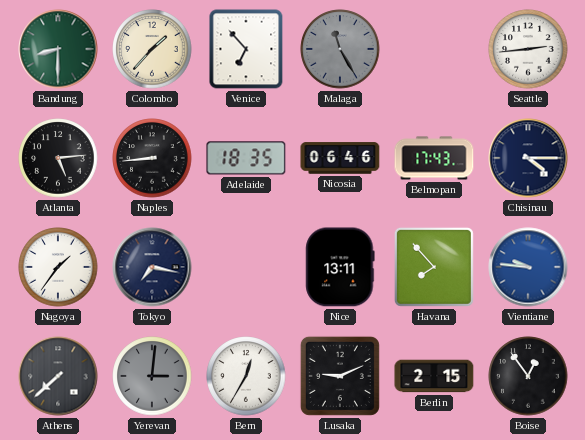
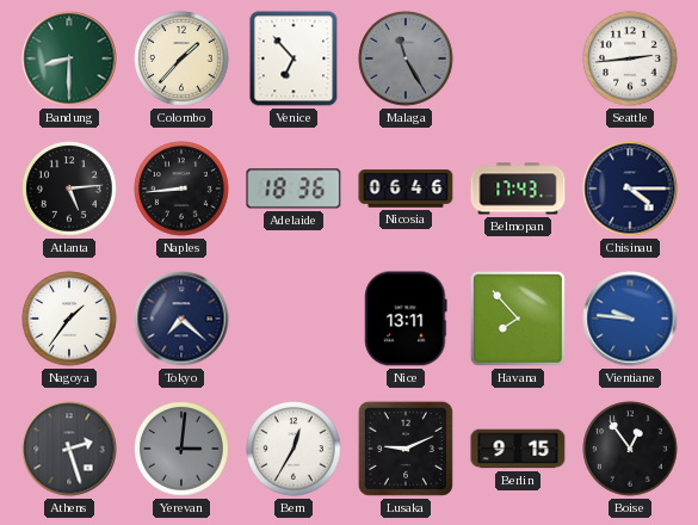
Adelaide: 18:35 -> 18:36
Tokyo: 7:17 -> 7:22
Athens: 7:38 -> 2:27
Berlin: 2:15 -> 9:15
